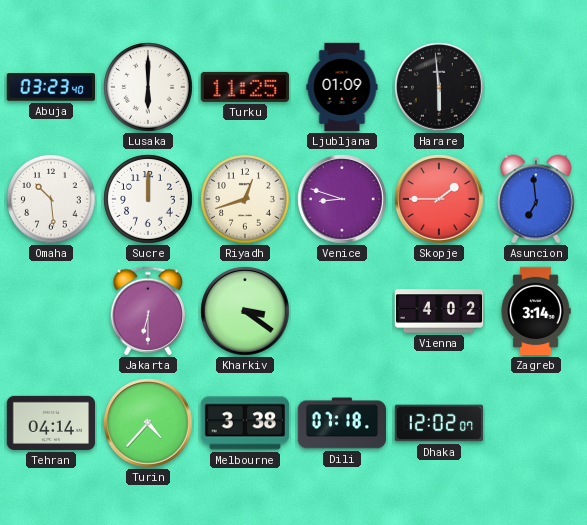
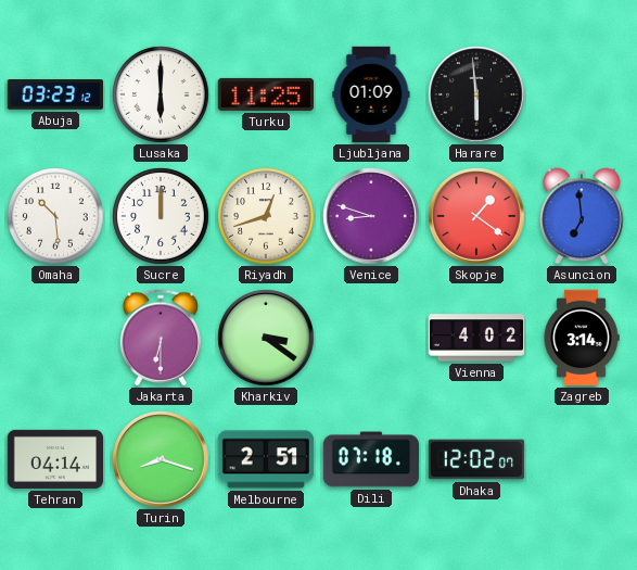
Abuja: 03:23:40 -> 03:23:12
Skopje: 1:45 -> 1:21
Turin: 4:37 -> 8:18
Melbourne: 3:38 -> 2:51
